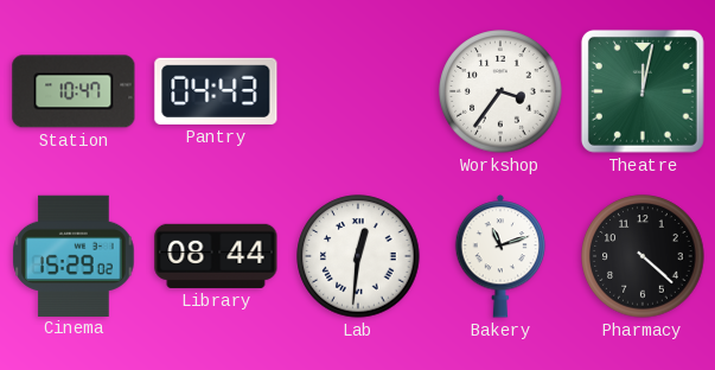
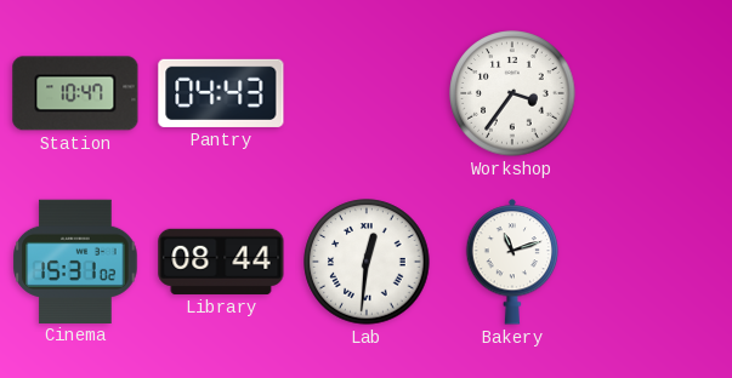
Theatre: 12:02 -> none
Cinema: 15:29 -> 15:31
Pharmacy: 4:22 -> none
